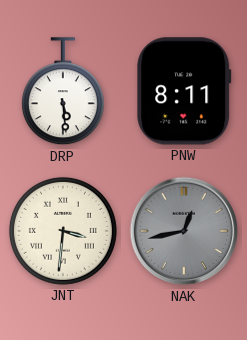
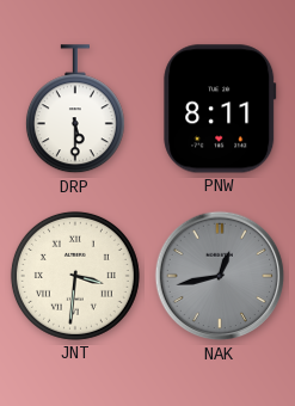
DRP: 5:29 -> 5:30
